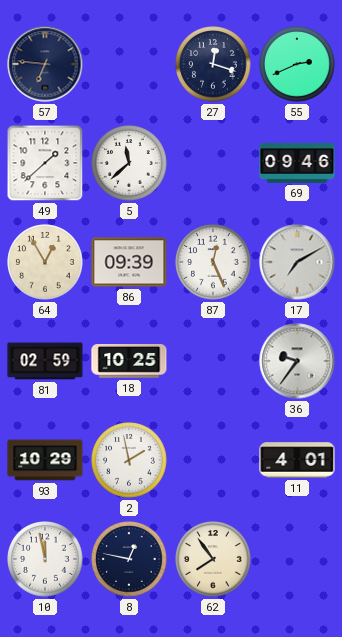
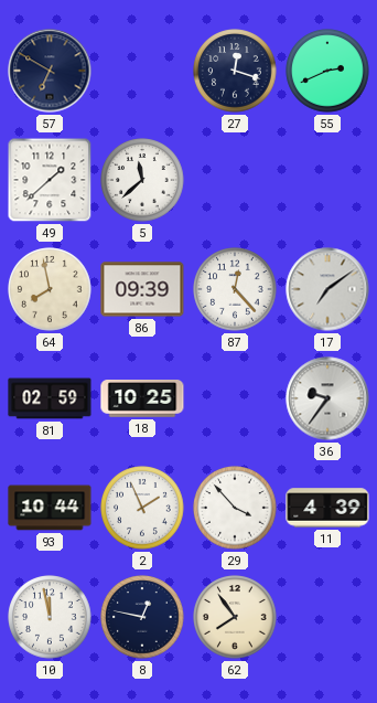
57: 6:46 -> 6:50
69: 09:46 -> none
64: 12:55 -> 7:58
87: 12:26 -> 12:23
17: 7:10 -> 7:09
93: 10:29 -> 10:44
2: 1:58 -> 1:56
29: none -> 3:53
11: 4:01 -> 4:39
